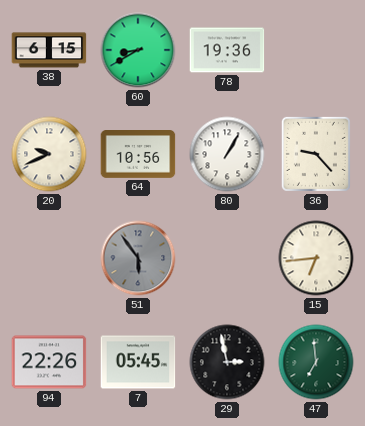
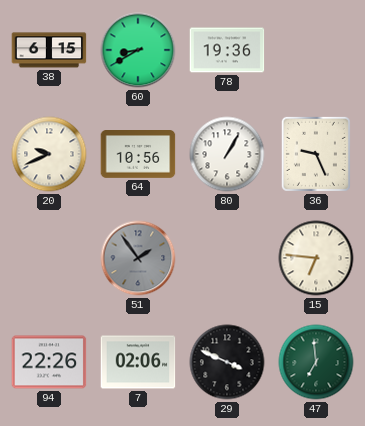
36: 9:23 -> 9:26
51: 5:54 -> 1:54
15: 6:44 -> 6:46
7: 05:45 -> 02:06
29: 2:58 -> 3:49
